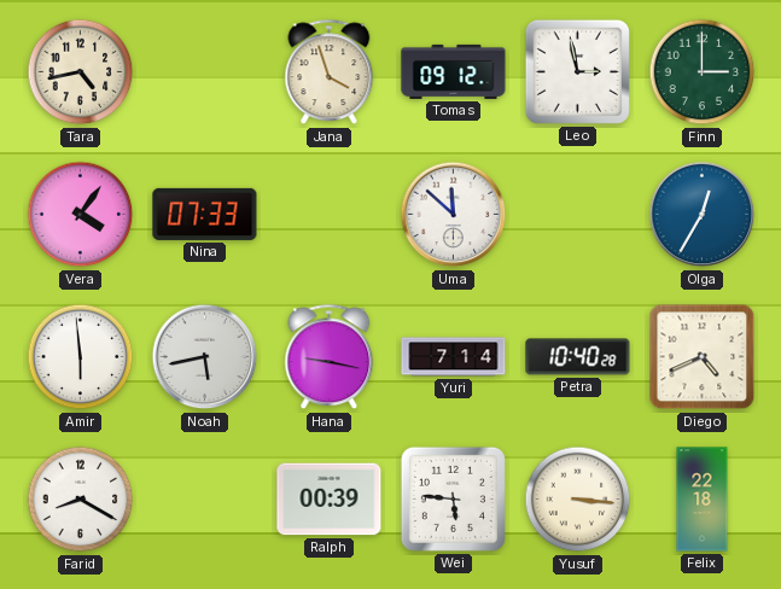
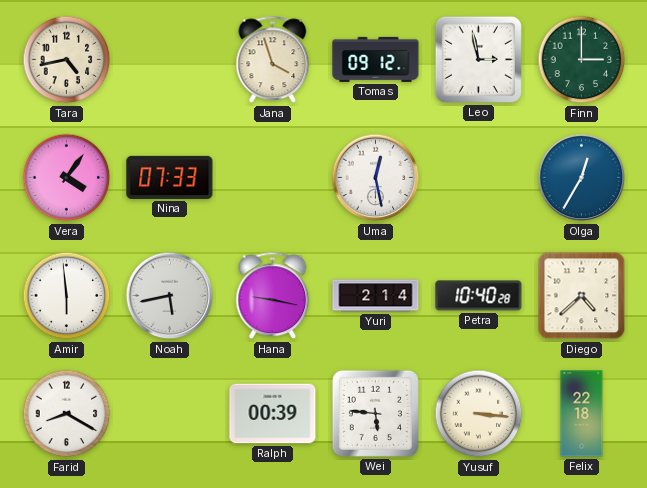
Uma: 11:52 -> 12:28
Yuri: 7:14 -> 2:14
Diego: 4:41 -> 4:38
